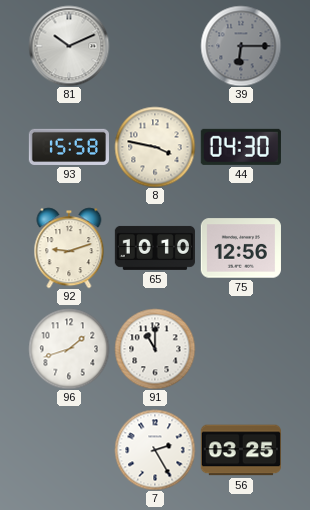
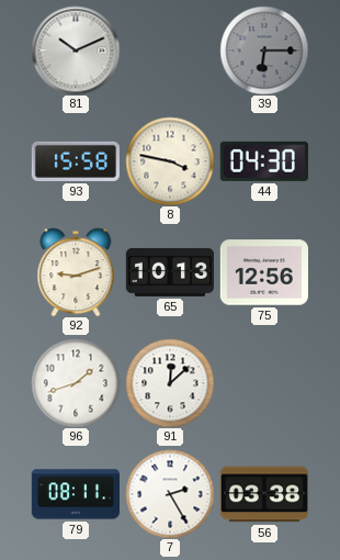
65: 10:10 -> 10:13
91: 11:00 -> 12:08
79: none -> 08:11
56: 03:25 -> 03:38
